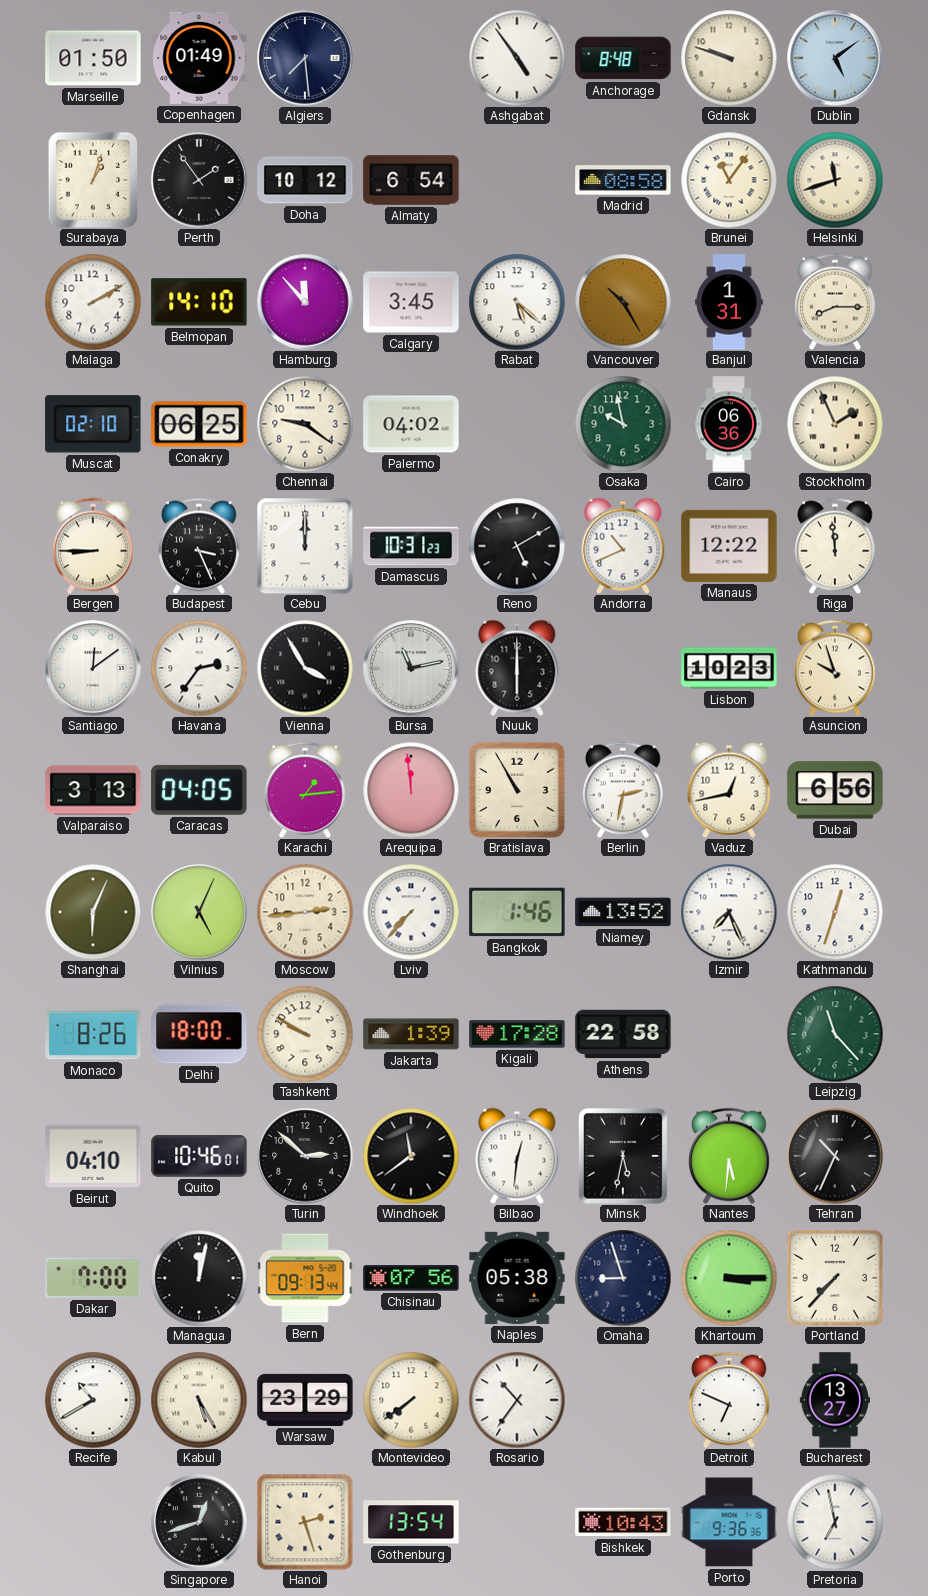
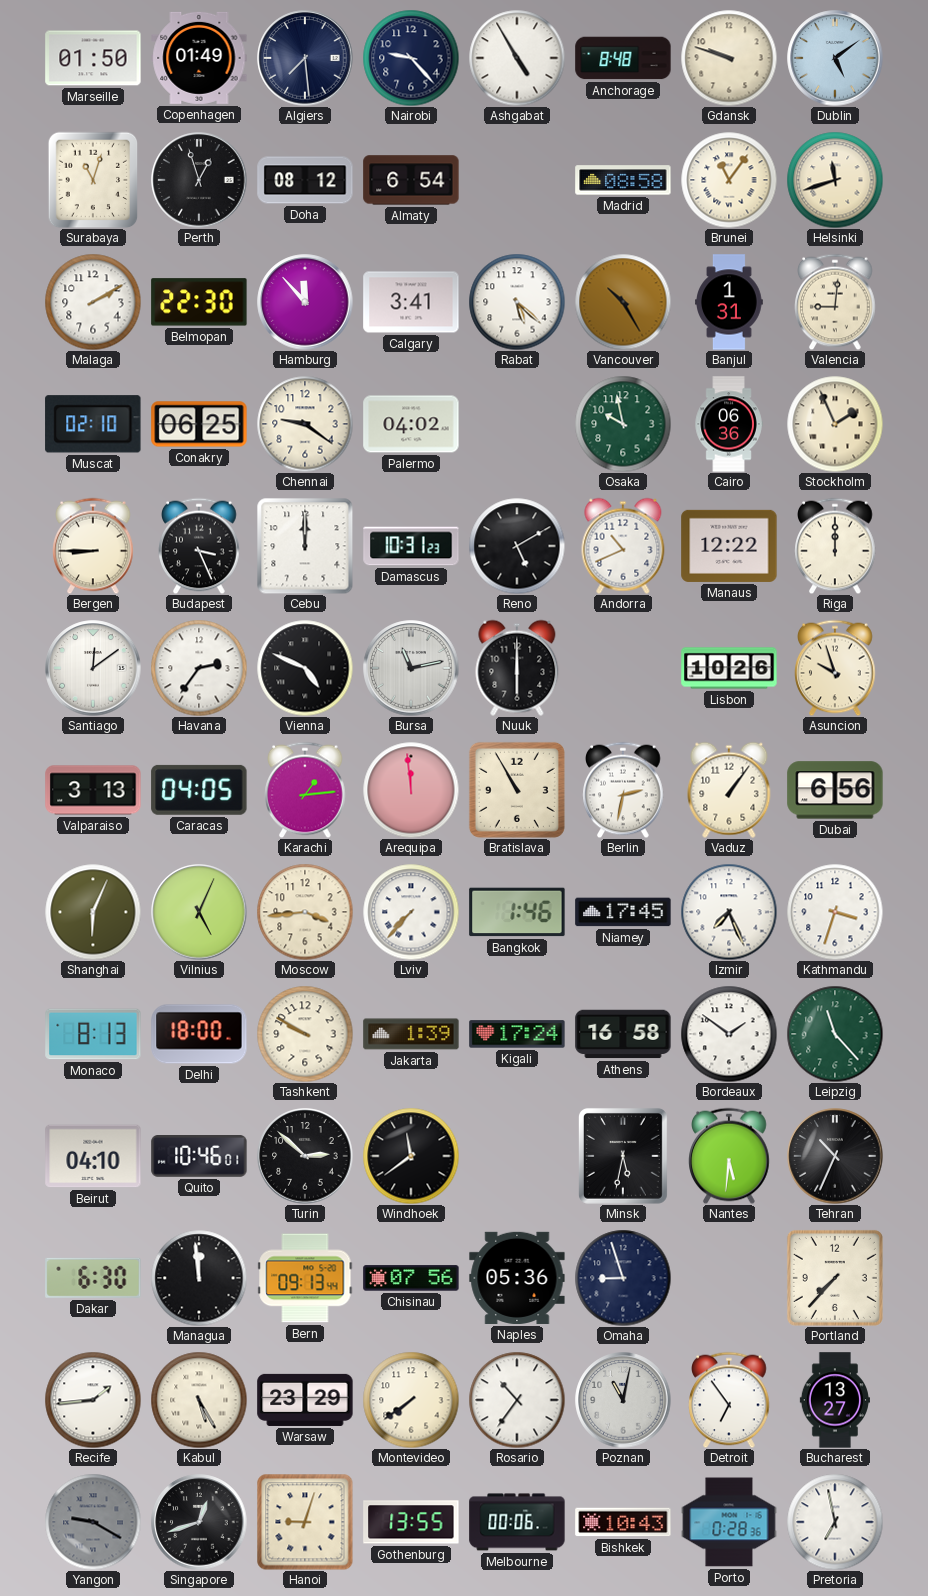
Nairobi: none -> 9:23
Ashgabat: 4:54 -> 4:55
Surabaya: 1:03 -> 11:03
Perth: 1:54 -> 12:57
Doha: 10:12 -> 08:12
Belmopan: 14:10 -> 22:30
Calgary: 3:45 -> 3:41
Valencia: 8:15 -> 9:01
Riga: 11:59 -> 12:00
Vienna: 3:55 -> 4:49
Lisbon: 10:23 -> 10:26
Vaduz: 12:43 -> 1:06
Moscow: 2:44 -> 3:44
Niamey: 13:52 -> 17:45
Kathmandu: 12:33 -> 3:33
Monaco: 8:26 -> 8:13
Kigali: 17:28 -> 17:24
Athens: 22:58 -> 16:58
Bordeaux: none -> 1:51
Bilbao: 12:31 -> none
Dakar: 7:00 -> 6:30
Managua: 12:02 -> 11:59
Naples: 05:38 -> 05:36
Khartoum: 3:15 -> none
Recife: 10:40 -> 1:44
Poznan: none -> 11:02
Detroit: 6:49 -> 6:54
Yangon: none -> 9:20
Hanoi: 2:27 -> 9:03
Gothenburg: 13:54 -> 13:55
Melbourne: none -> 00:06
Porto: 9:36 -> 0:28
